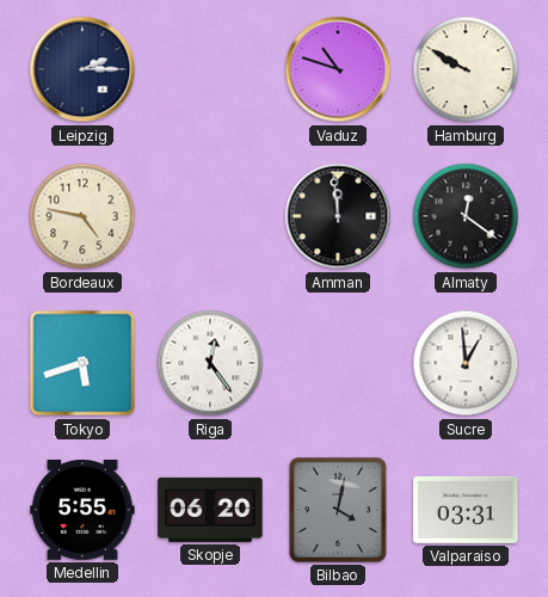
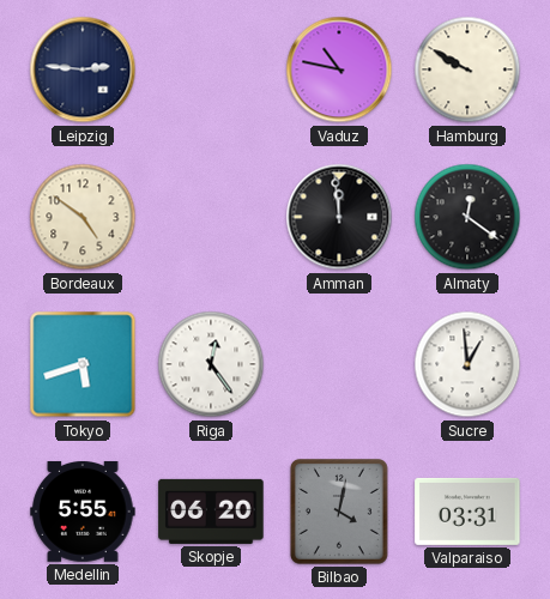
Leipzig: 2:15 -> 2:46
Vaduz: 10:48 -> 10:47
Bordeaux: 4:47 -> 4:51
